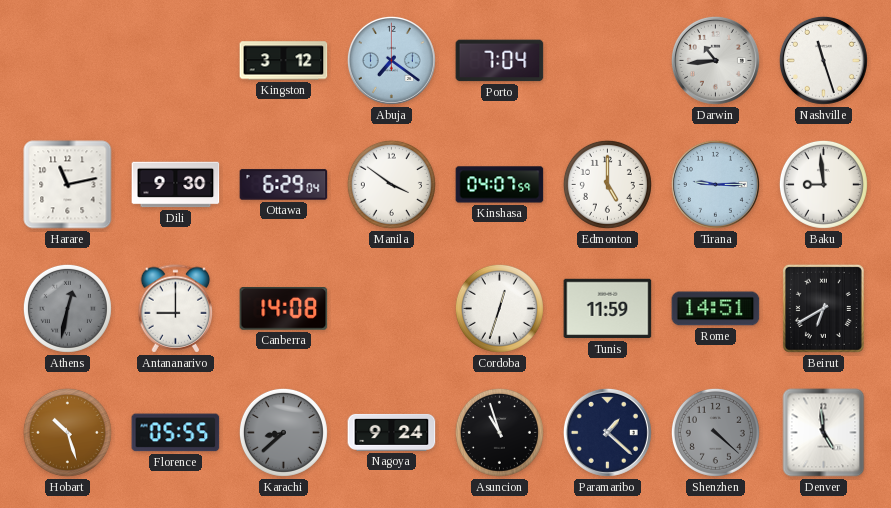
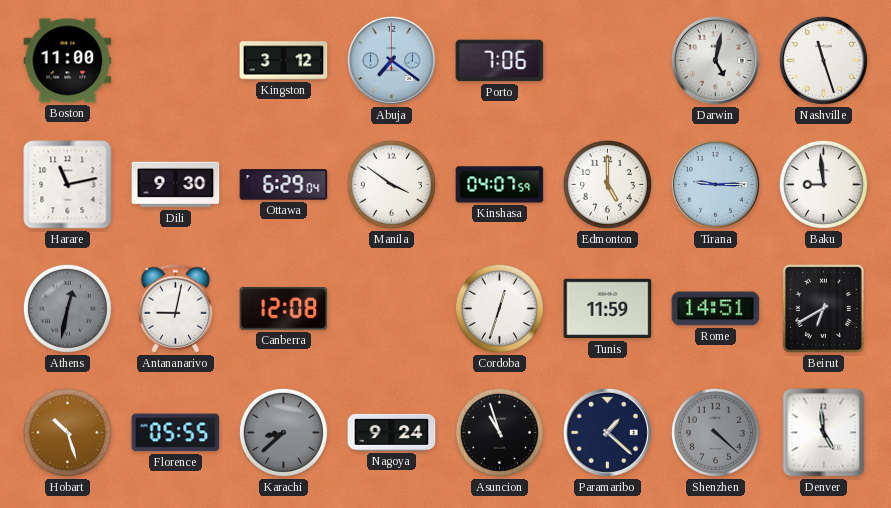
Boston: none -> 11:00
Porto: 7:04 -> 7:06
Darwin: 10:44 -> 5:02
Antananarivo: 9:00 -> 9:02
Canberra: 14:08 -> 12:08
